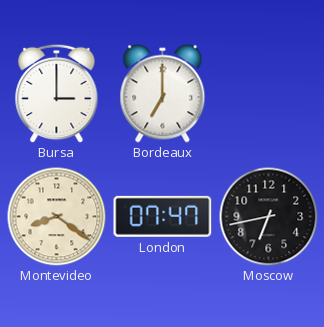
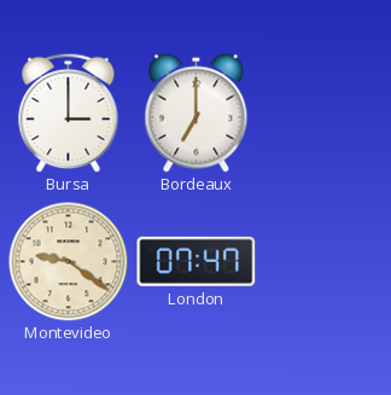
Montevideo: 8:21 -> 9:21
Moscow: 6:43 -> none
